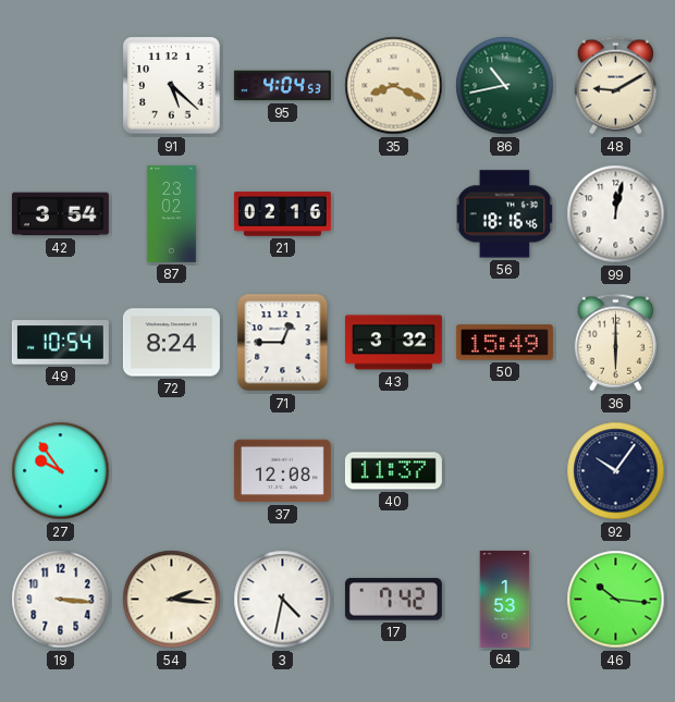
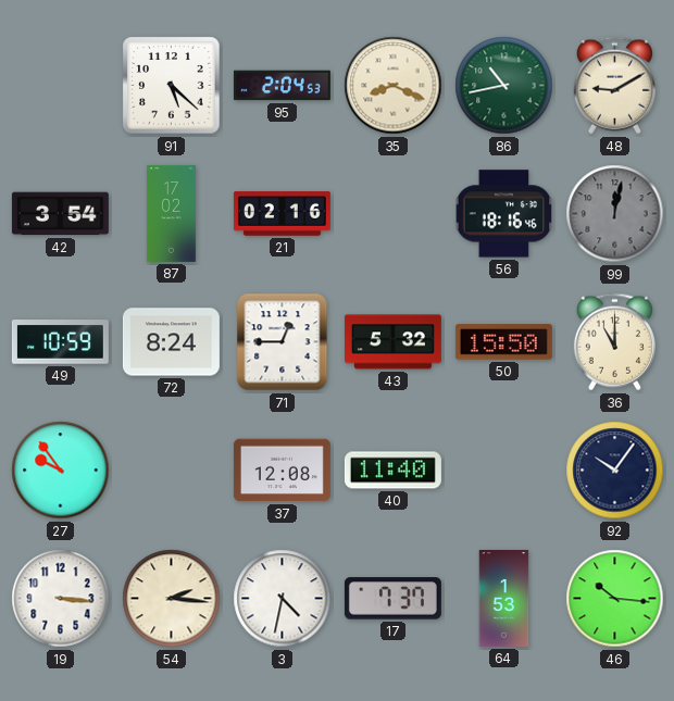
95: 4:04 -> 2:04
87: 23:02 -> 17:02
99 dial: white -> grey
49: 10:54 -> 10:59
43: 3:32 -> 5:32
50: 15:49 -> 15:50
36: 6:00 -> 11:00
40: 11:37 -> 11:40
17: 7:42 -> 7:37
